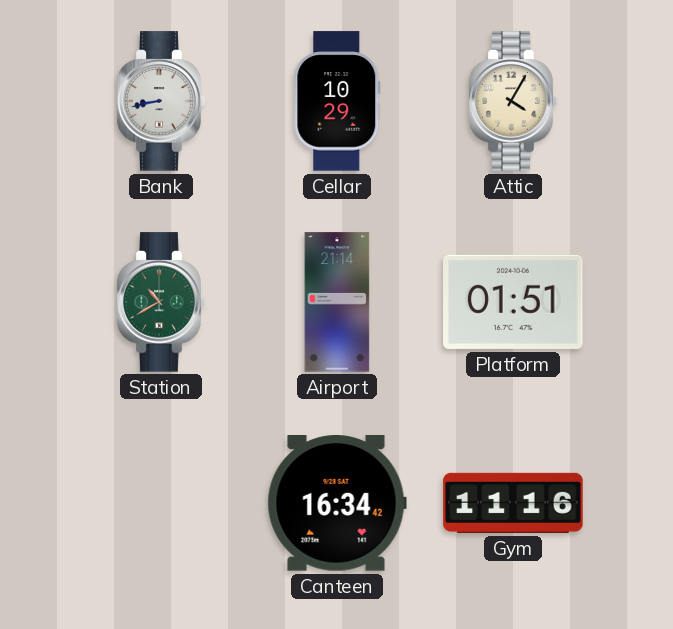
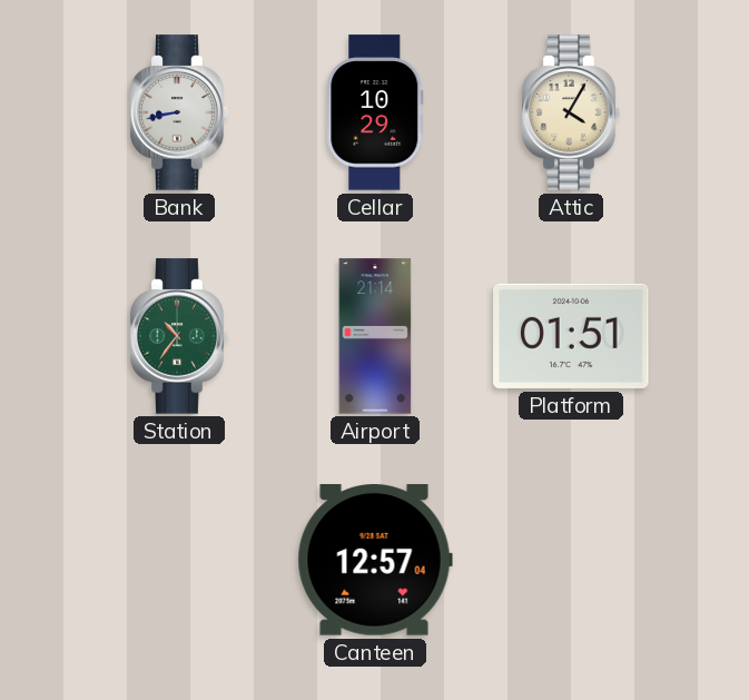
Station: 10:40 -> 10:36
Canteen: 16:34 -> 12:57
Gym: 11:16 -> none
